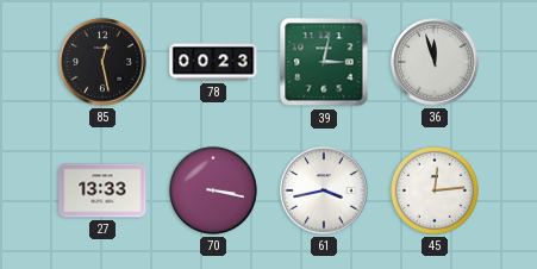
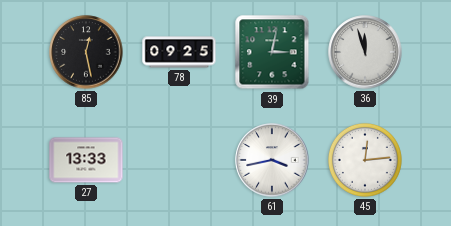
78: 00:23 -> 09:25
70: 3:17 -> none
